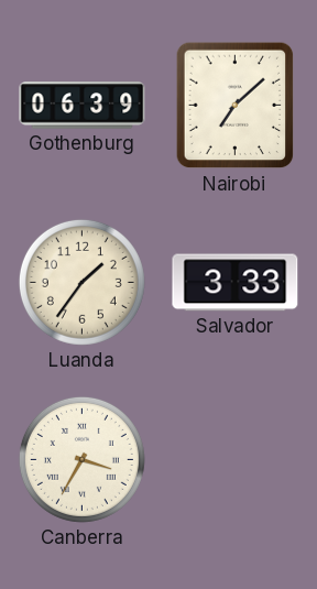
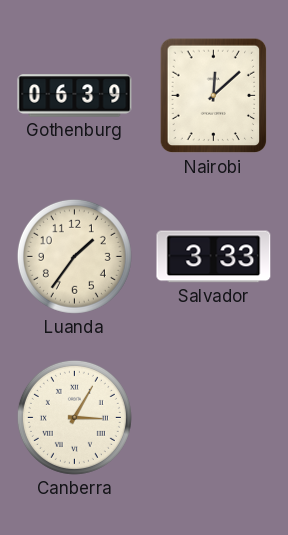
Nairobi: 7:08 -> 12:08
Canberra: 3:35 -> 3:05
